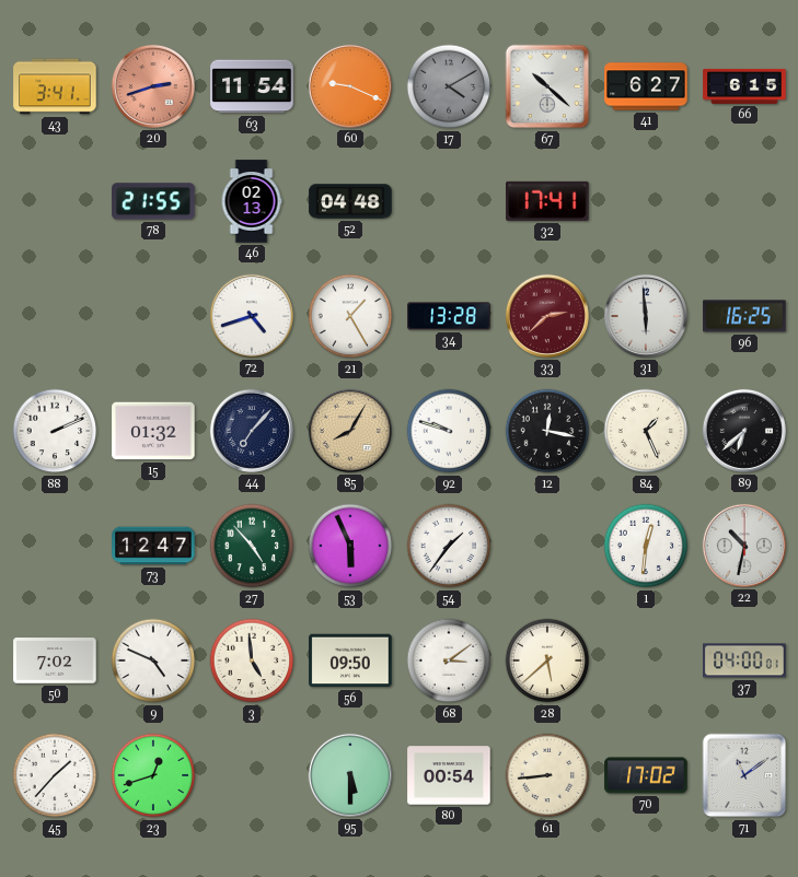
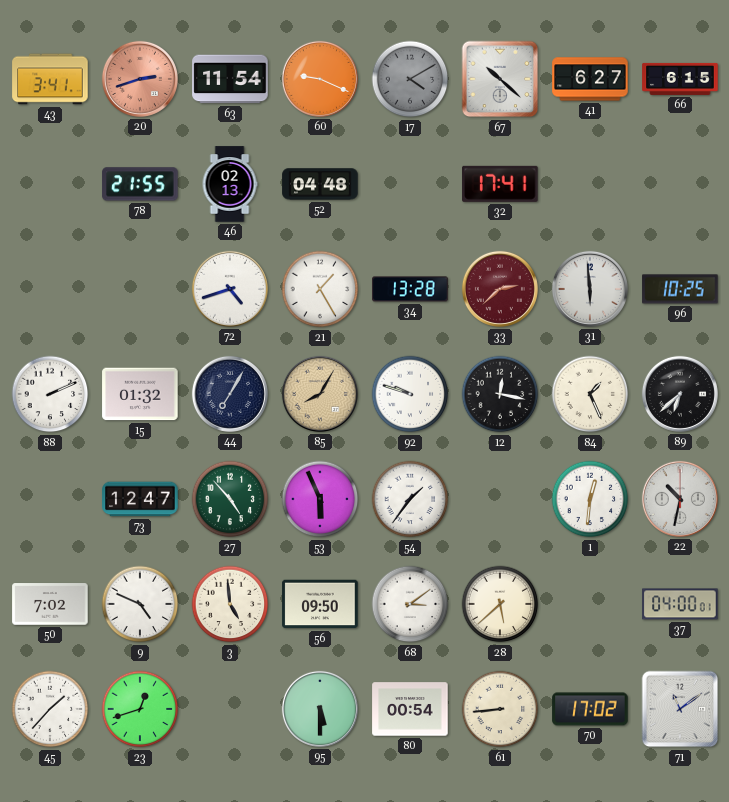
96: 16:25 -> 10:25
44: 7:07 -> 7:05
